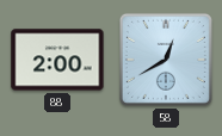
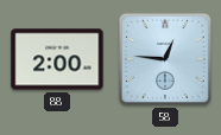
58: 12:40 -> 12:46
